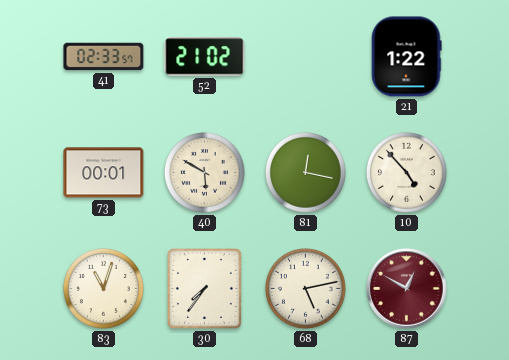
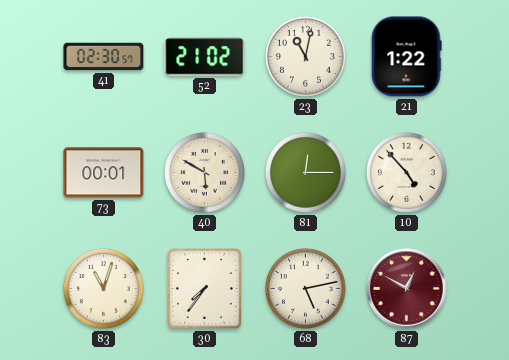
41: 02:33 -> 02:30
23: none -> 11:02
81: 12:17 -> 12:15
